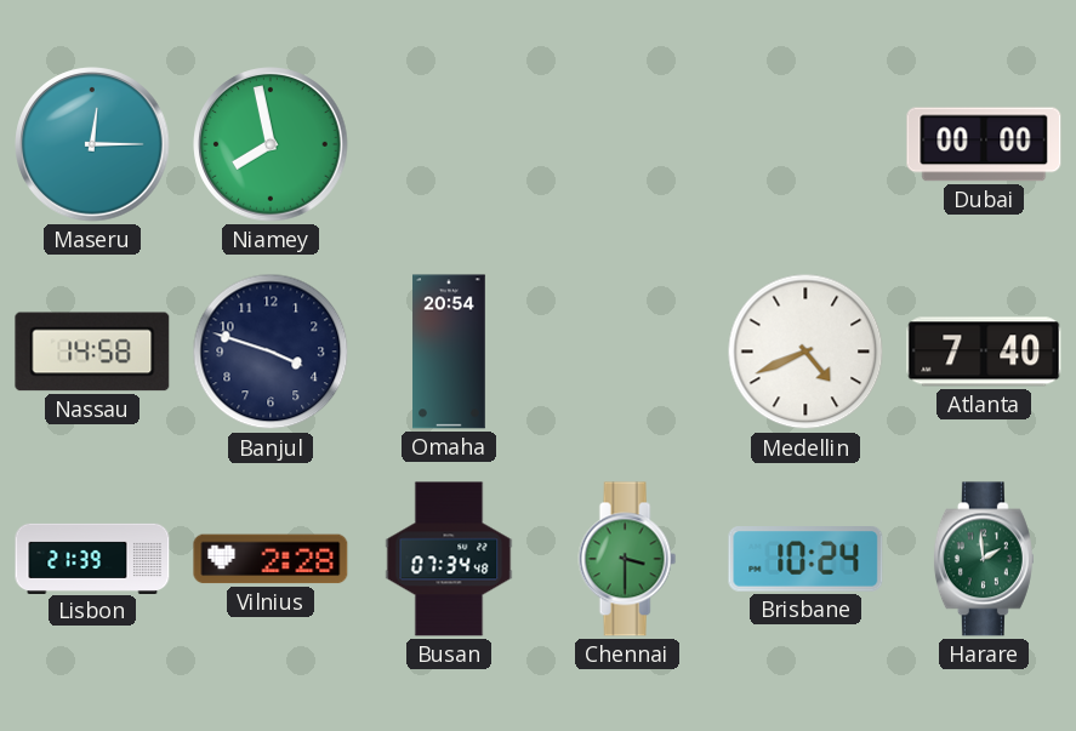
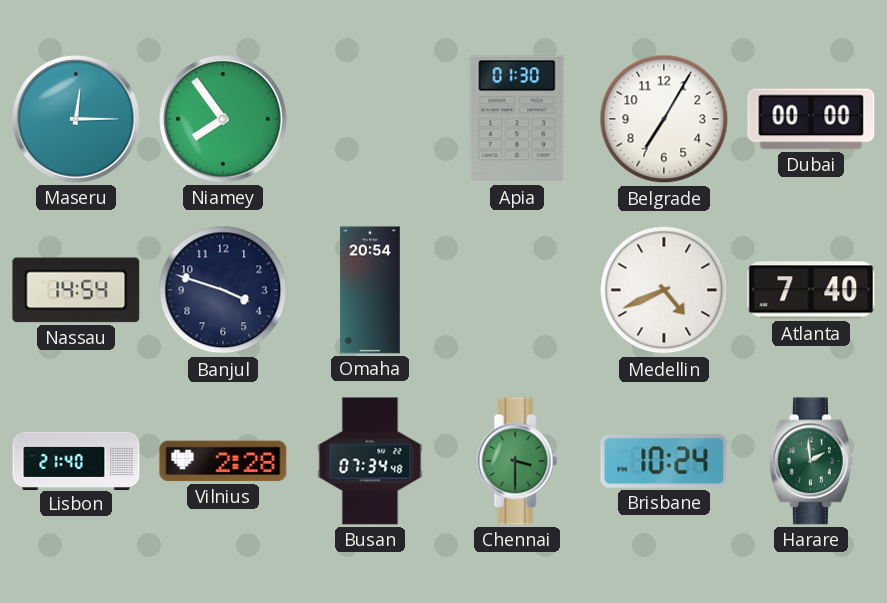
Niamey: 7:58 -> 7:54
Apia: none -> 01:30
Belgrade: none -> 7:05
Nassau: 14:58 -> 14:54
Lisbon: 21:39 -> 21:40
